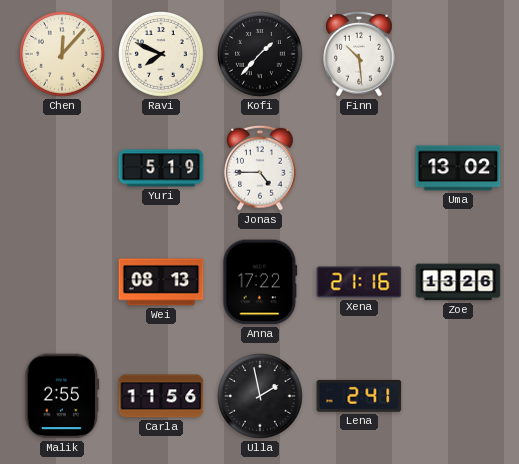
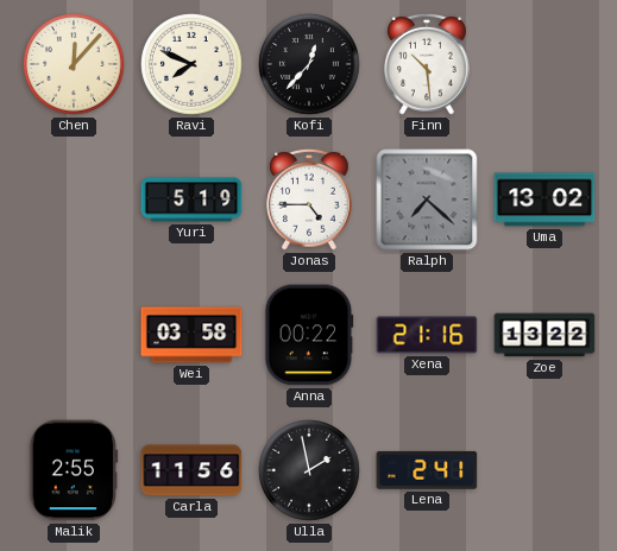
Kofi: 1:37 -> 12:37
Ralph: none -> 7:22
Wei: 08:13 -> 03:58
Anna: 17:22 -> 00:22
Zoe: 13:26 -> 13:22
